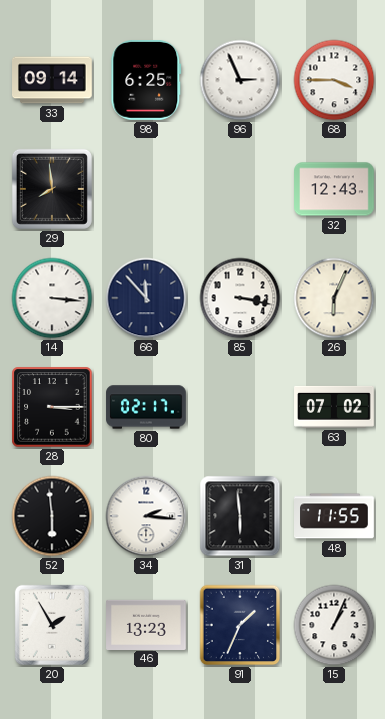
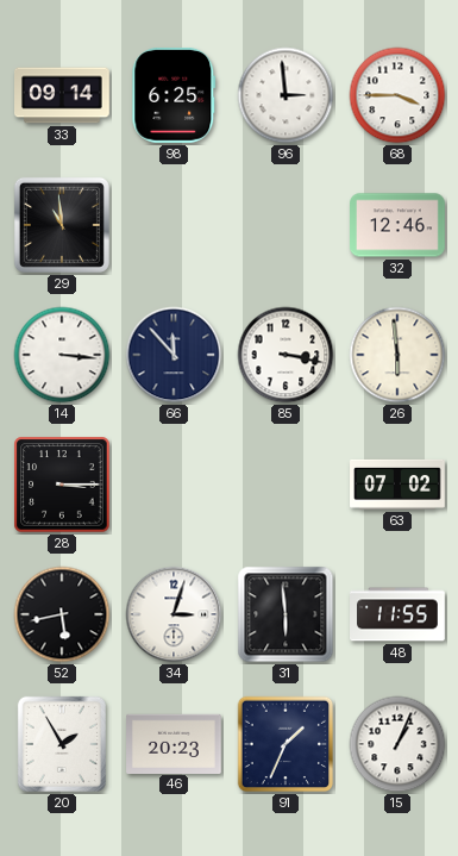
96: 2:56 -> 2:59
29: 7:59 -> 10:59
32: 12:43 -> 12:46
26: 6:04 -> 5:59
80: 02:17 -> none
52: 5:59 -> 5:43
34: 2:16 -> 3:03
46: 13:23 -> 20:23
